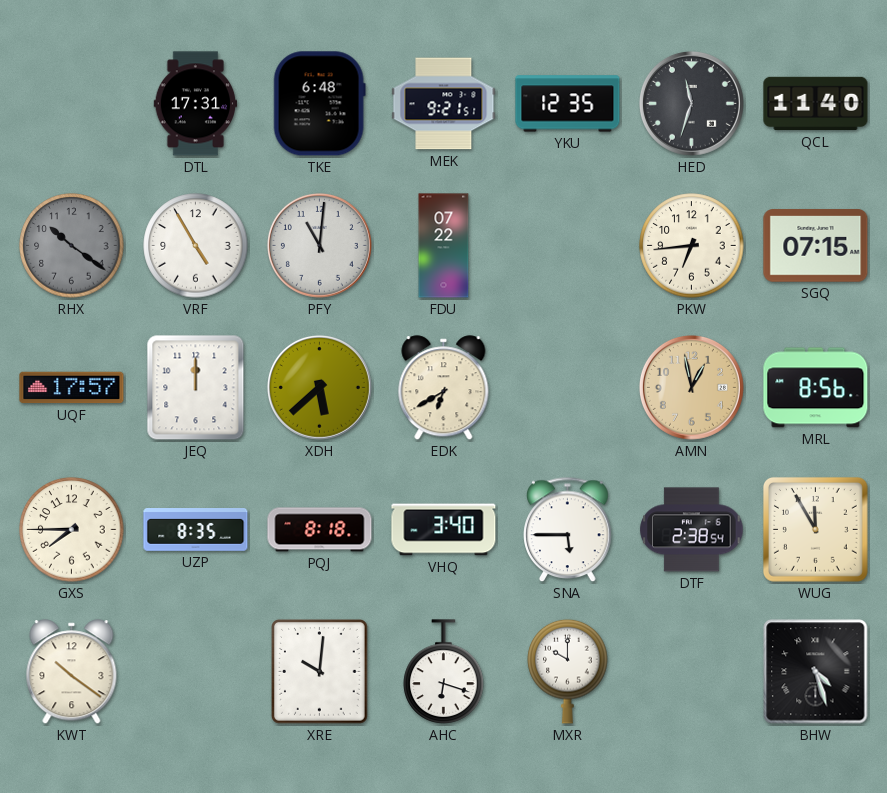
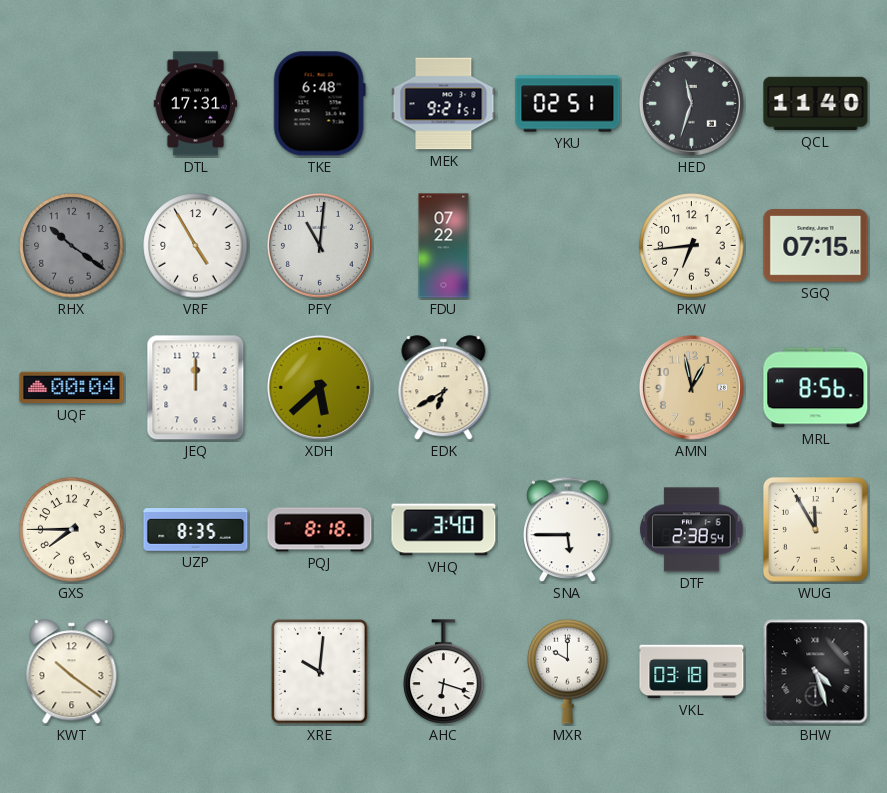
YKU: 12:35 -> 02:51
UQF: 17:57 -> 00:04
VKL: none -> 03:18
